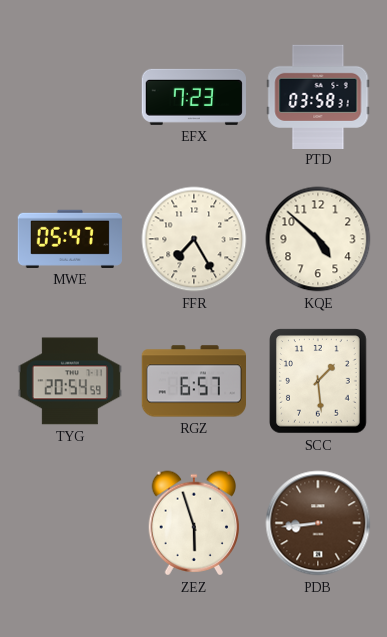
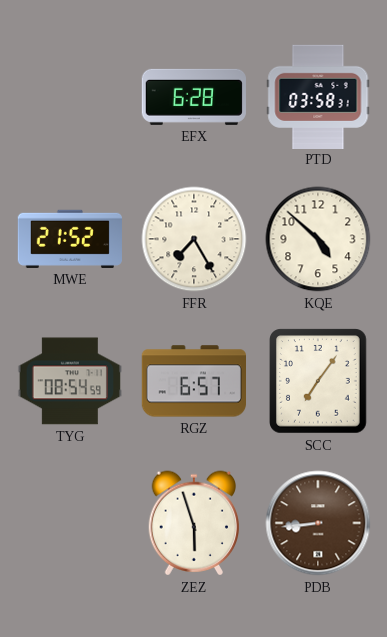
EFX: 7:23 -> 6:28
MWE: 05:47 -> 21:52
TYG: 20:54 -> 08:54
SCC: 1:29 -> 7:06
